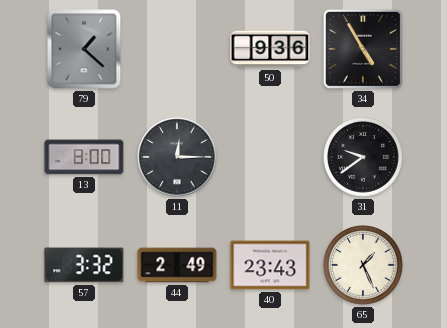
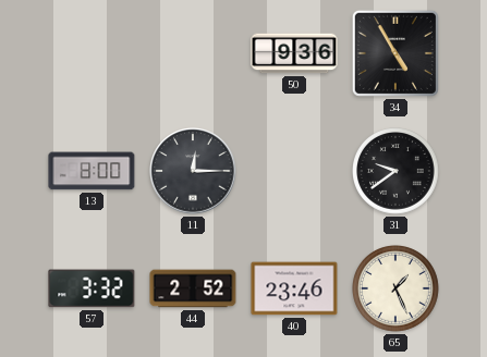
79: 1:22 -> none
44: 2:49 -> 2:52
40: 23:43 -> 23:46
